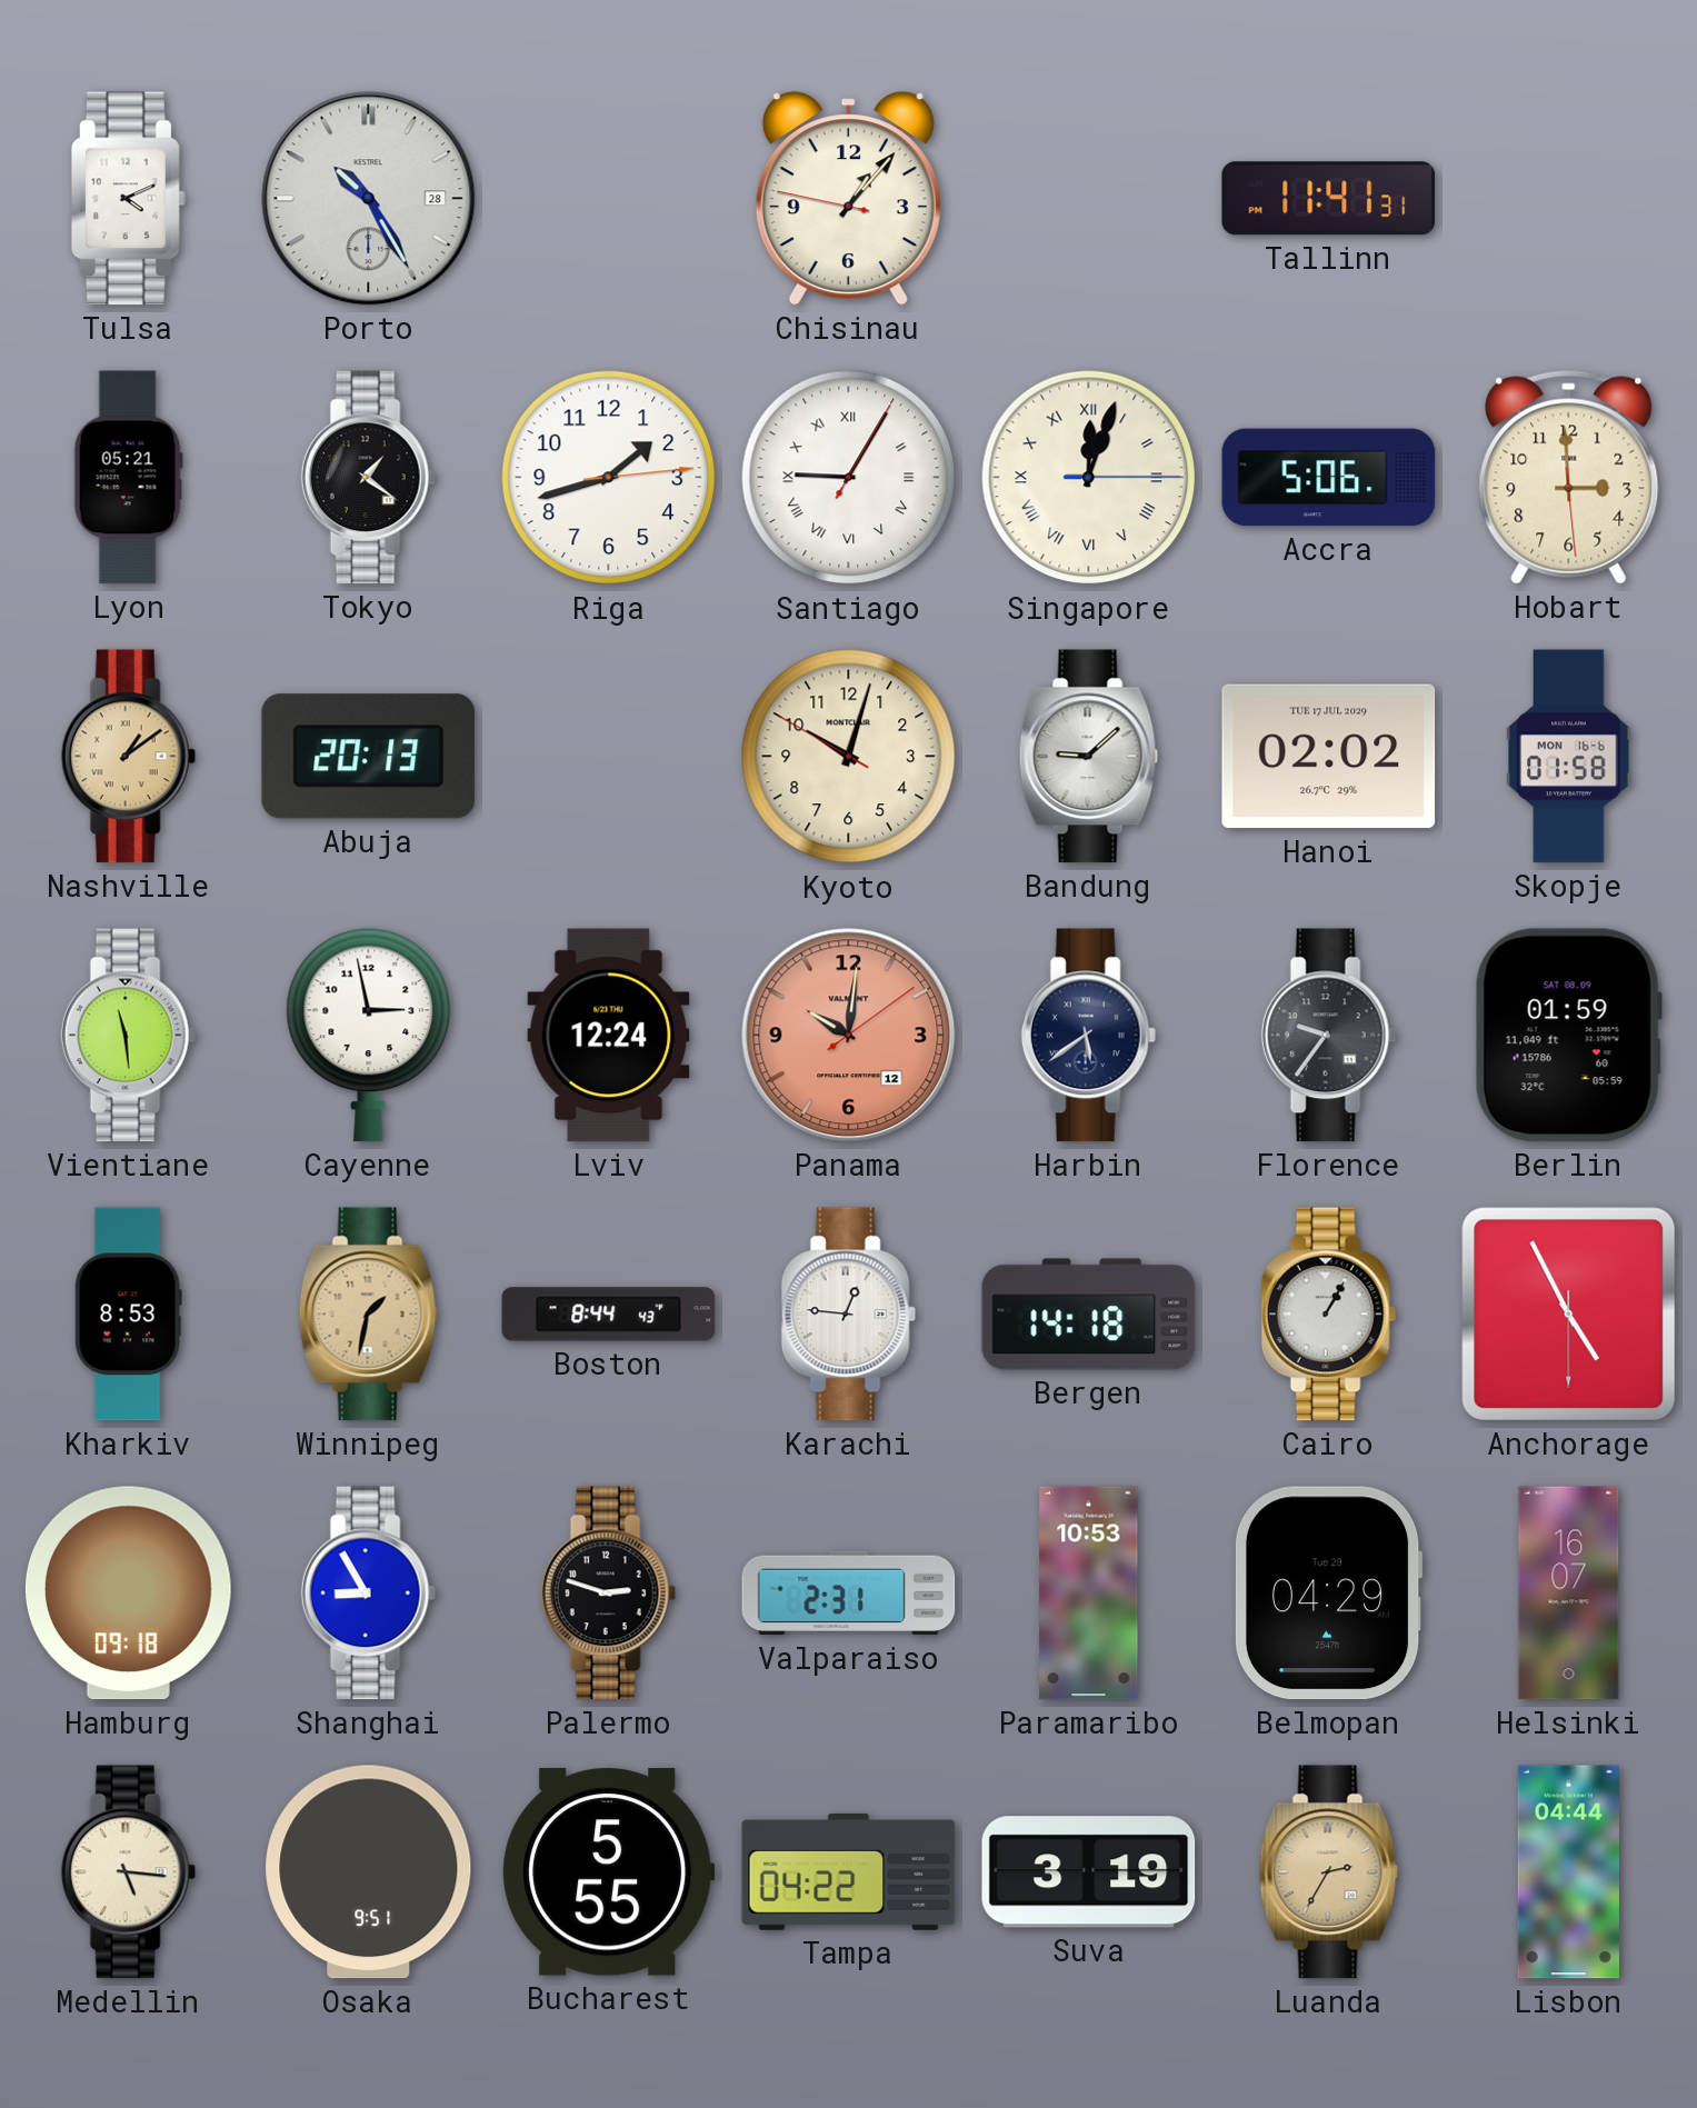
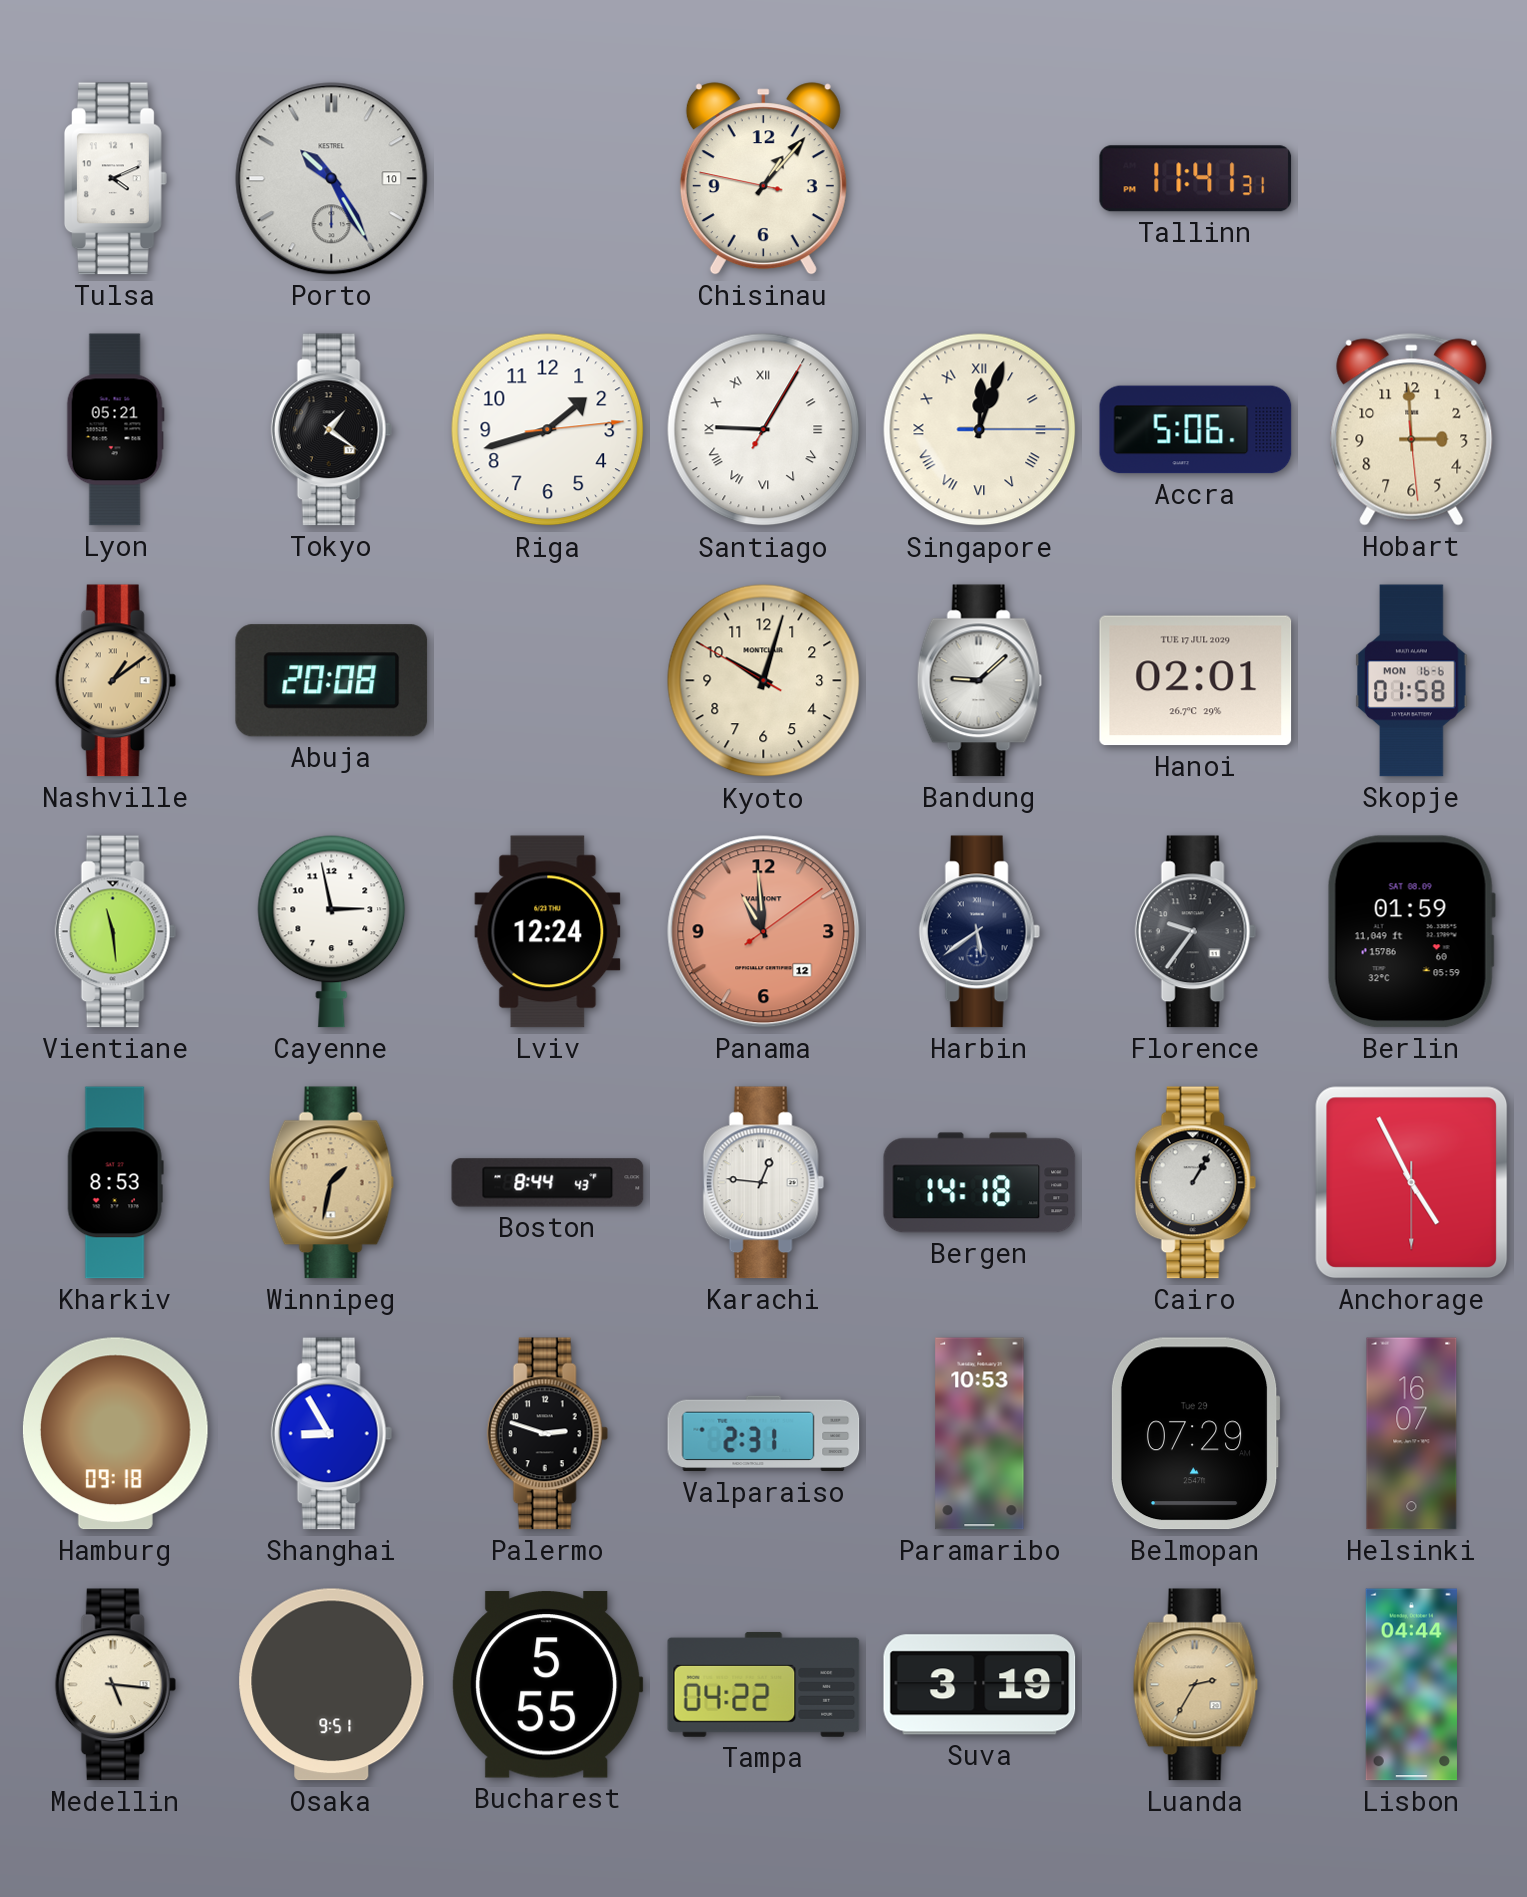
Porto date: 28 -> 10
Abuja: 20:13 -> 20:08
Hanoi: 02:02 -> 02:01
Panama: 10:01 -> 10:59
Belmopan: 04:29 -> 07:29
